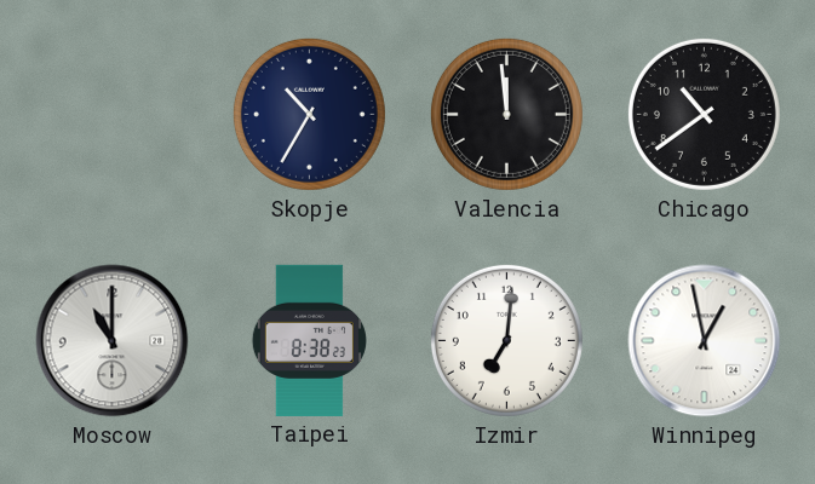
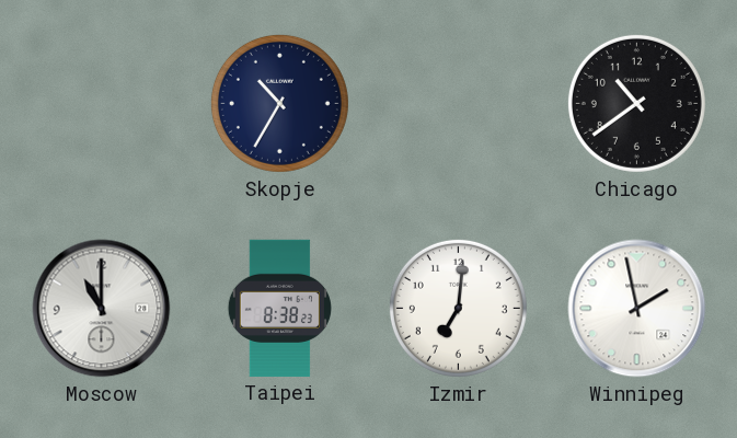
Valencia: 11:59 -> none
Winnipeg: 12:58 -> 1:58
